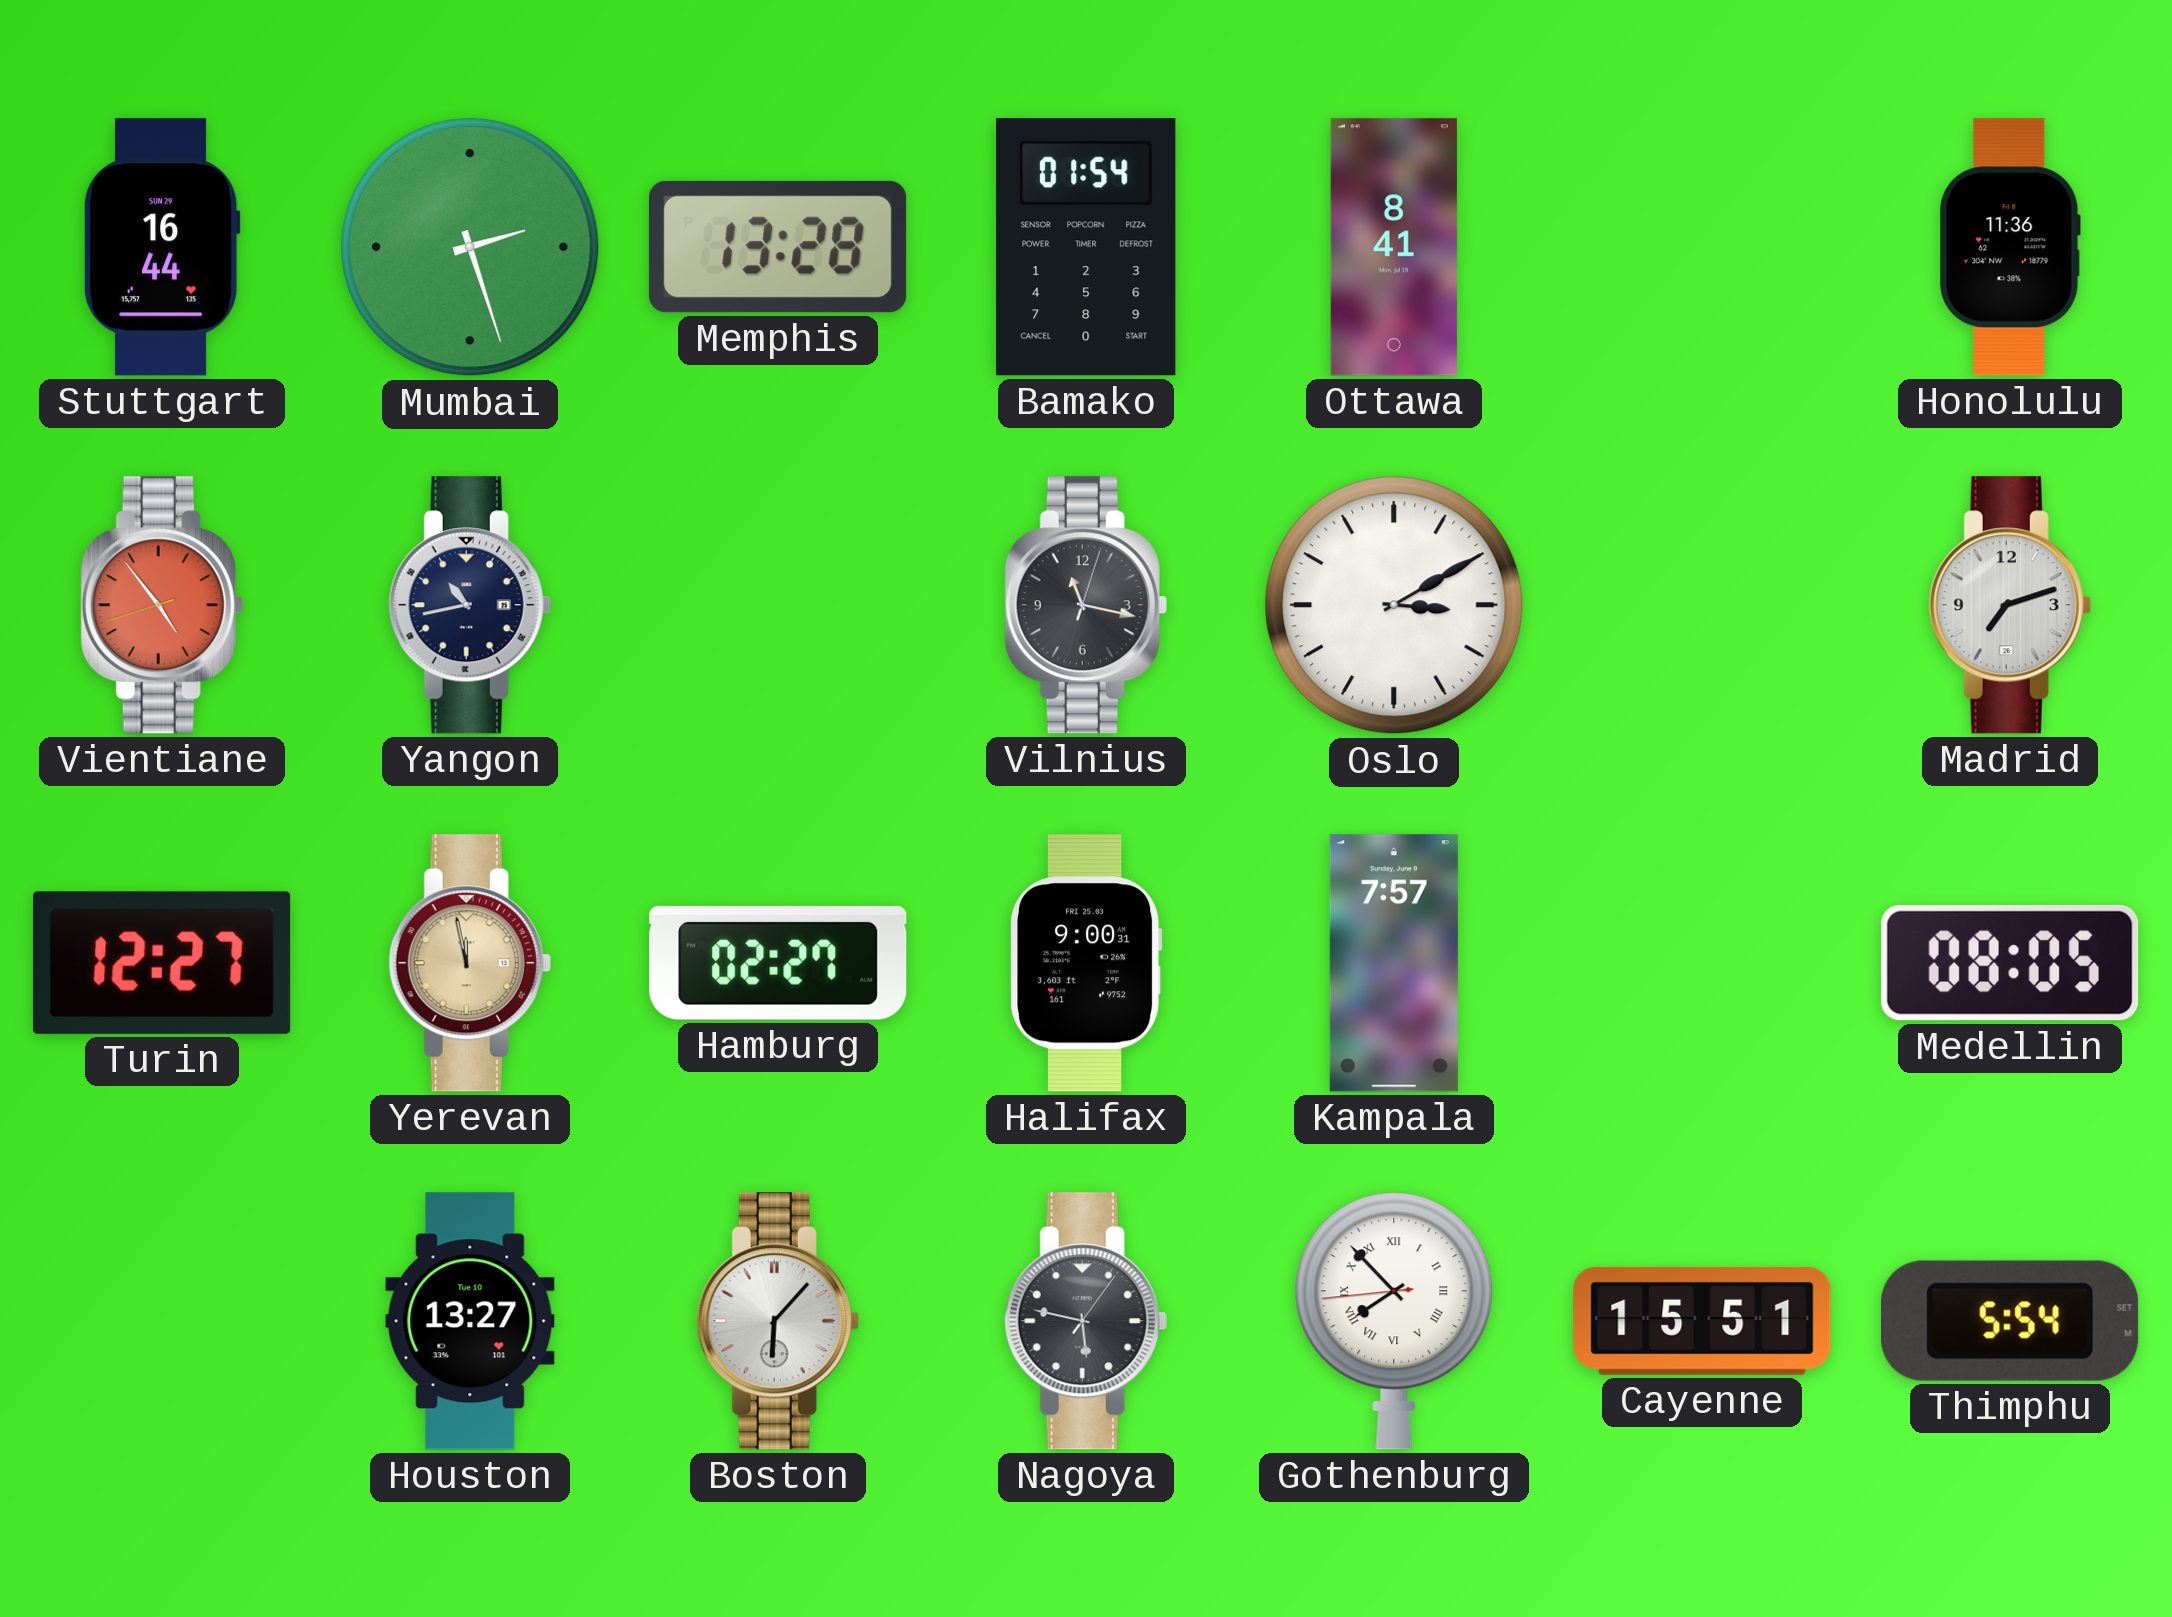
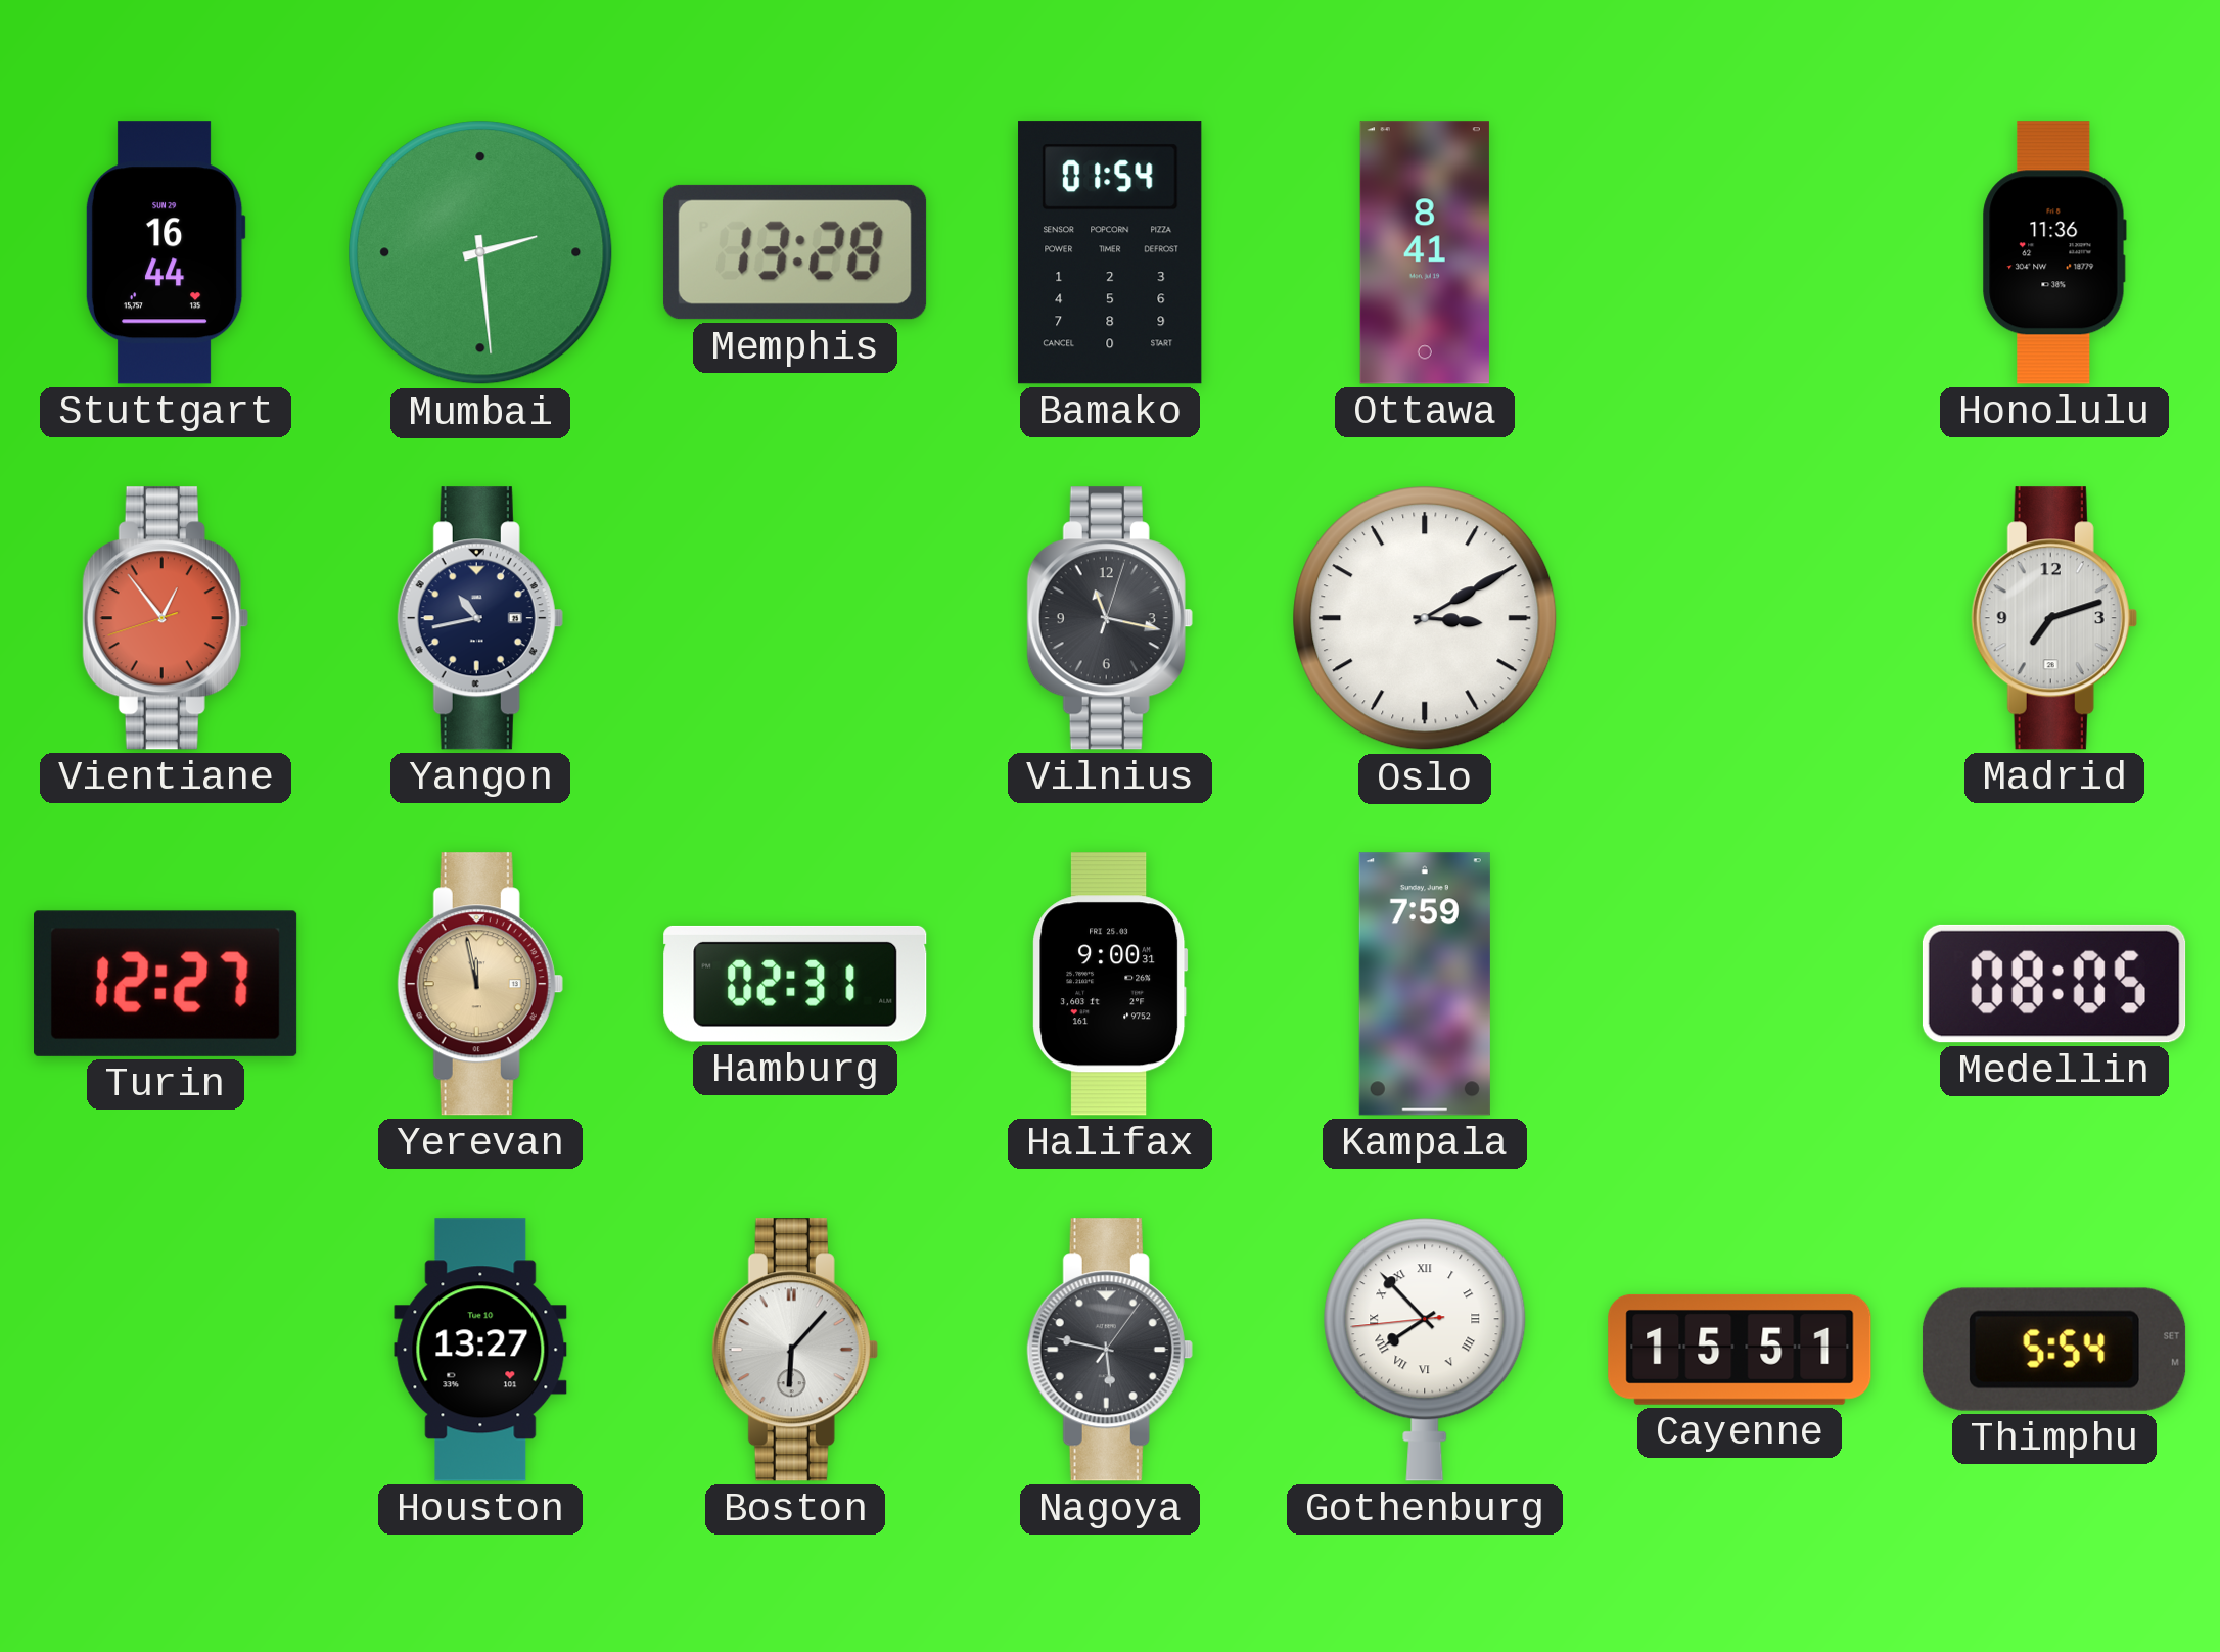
Mumbai: 2:27 -> 2:29
Vientiane: 4:53 -> 12:53
Hamburg: 02:27 -> 02:31
Kampala: 7:57 -> 7:59
